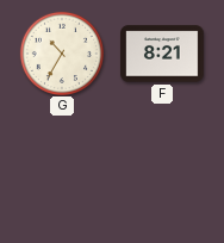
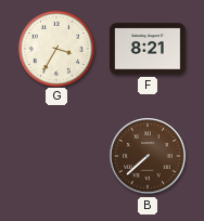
G: 10:35 -> 3:35
B: none -> 7:38
